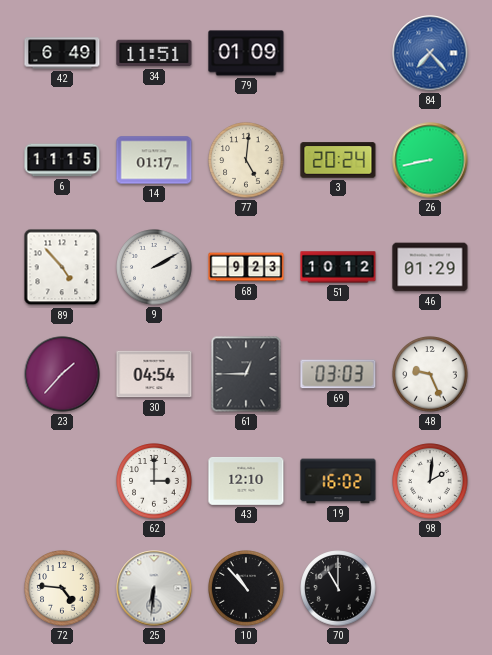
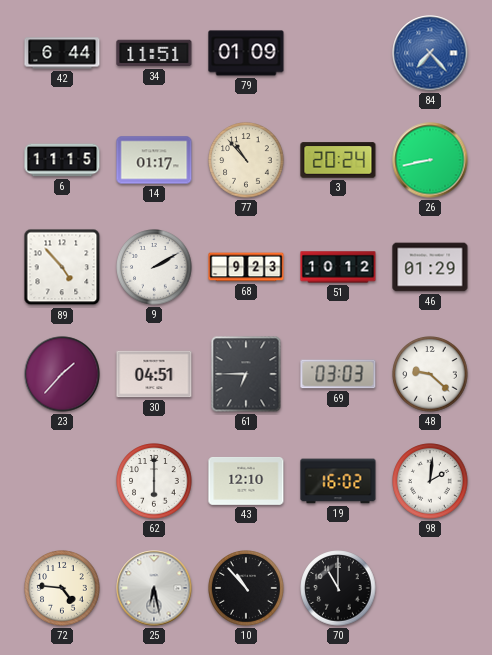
42: 6:49 -> 6:44
77: 5:01 -> 10:53
30: 04:54 -> 04:51
61: 12:45 -> 6:45
48: 9:26 -> 9:22
62: 3:00 -> 6:00
25: 6:31 -> 6:28
